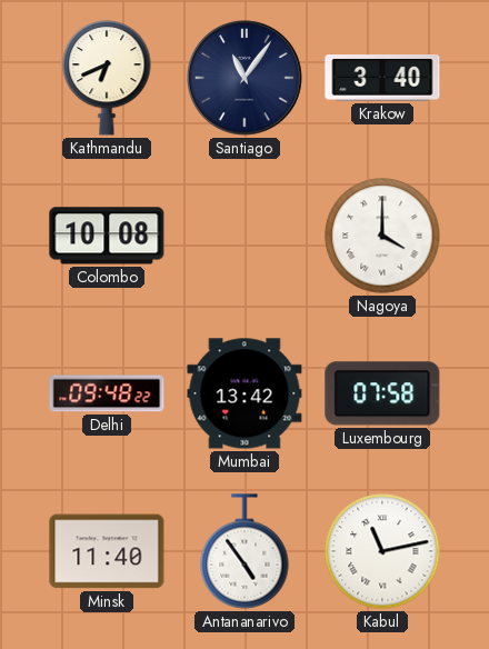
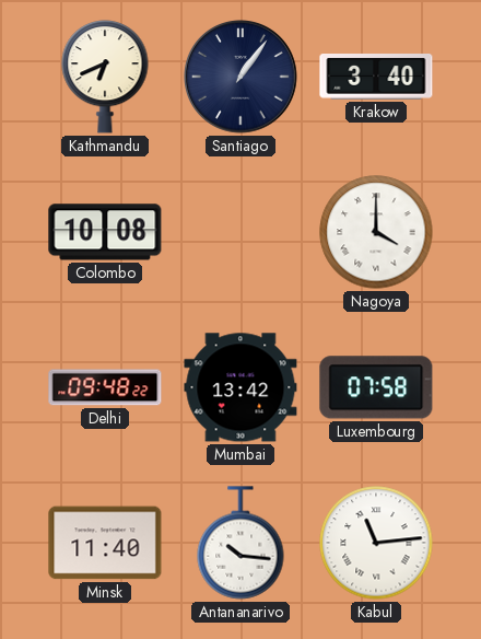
Santiago: 11:06 -> 1:06
Antananarivo: 4:54 -> 10:16
Kabul: 11:13 -> 11:14
